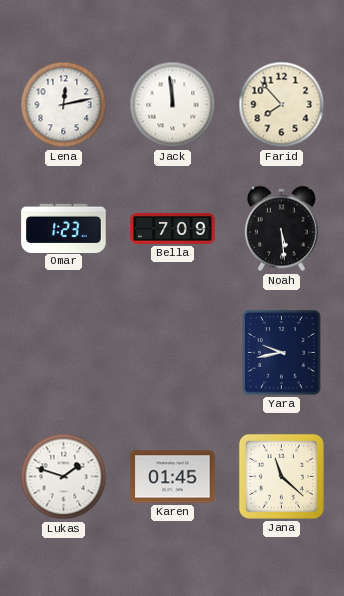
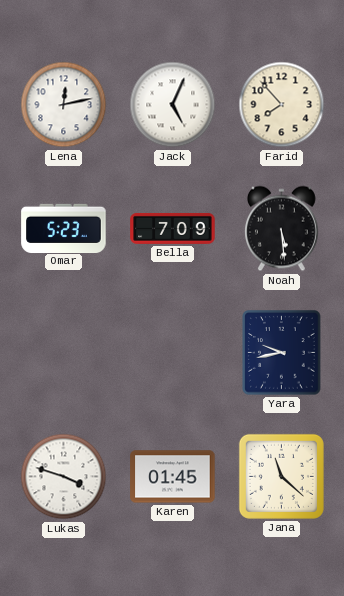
Jack: 11:59 -> 5:04
Omar: 1:23 -> 5:23
Lukas: 1:48 -> 3:48
